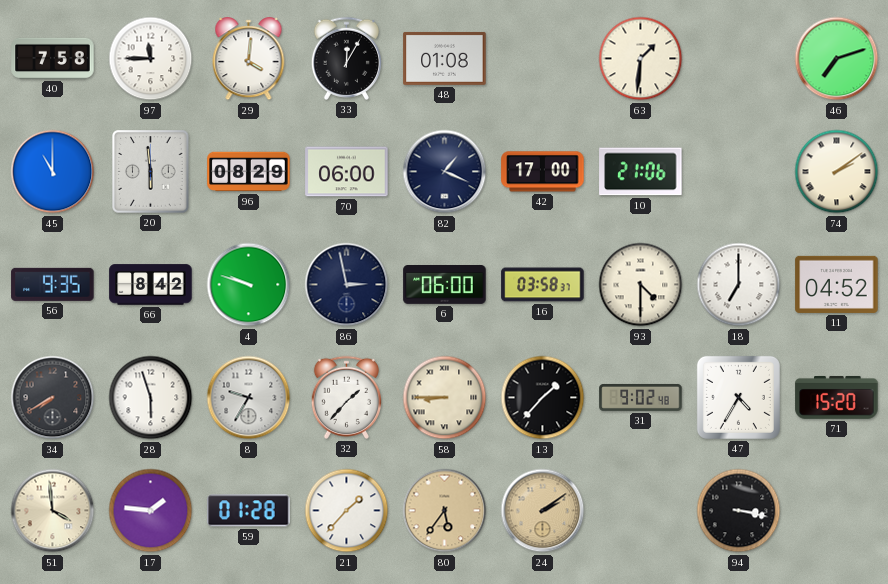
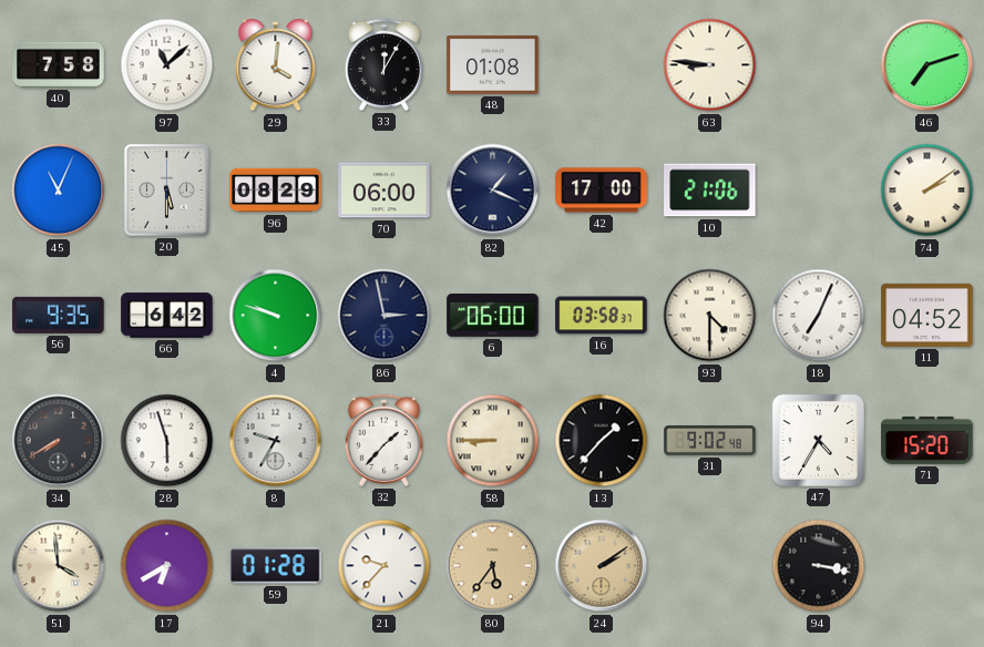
97: 11:45 -> 11:08
63: 1:31 -> 8:46
45: 11:00 -> 11:04
20: 5:59 -> 5:30
66: 8:42 -> 6:42
18: 7:00 -> 7:04
17: 1:46 -> 6:40
21: 1:37 -> 9:37
